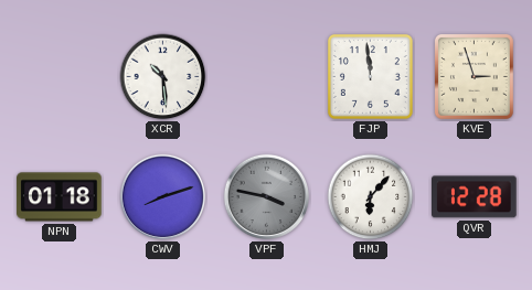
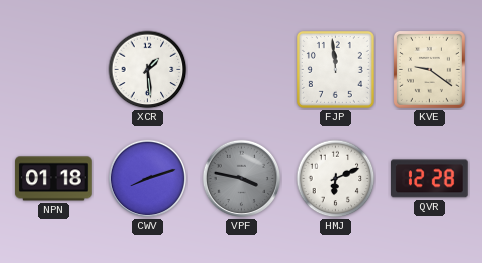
XCR: 10:29 -> 1:29
KVE: 2:57 -> 9:21
HMJ: 6:07 -> 6:11
